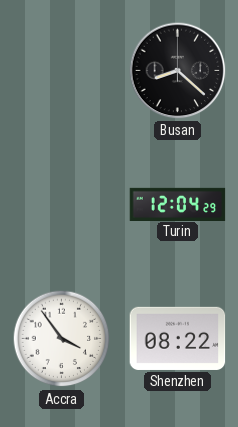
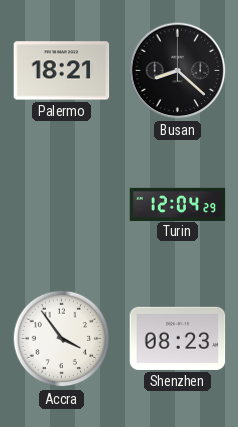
Palermo: none -> 18:21
Shenzhen: 08:22 -> 08:23
